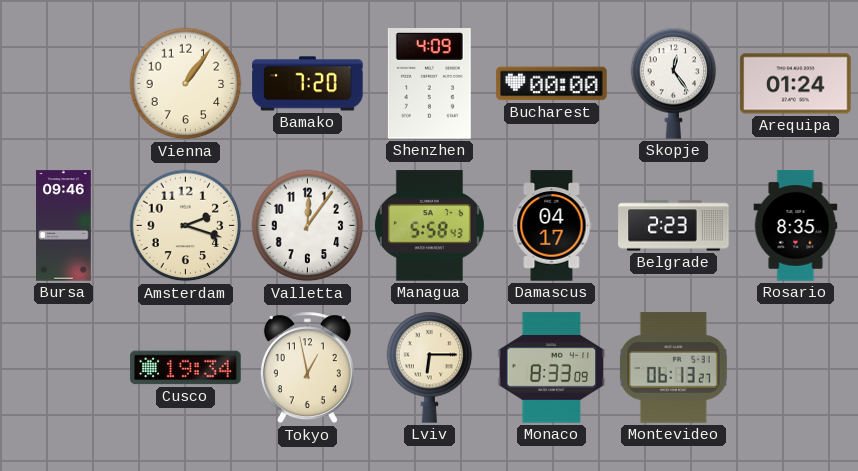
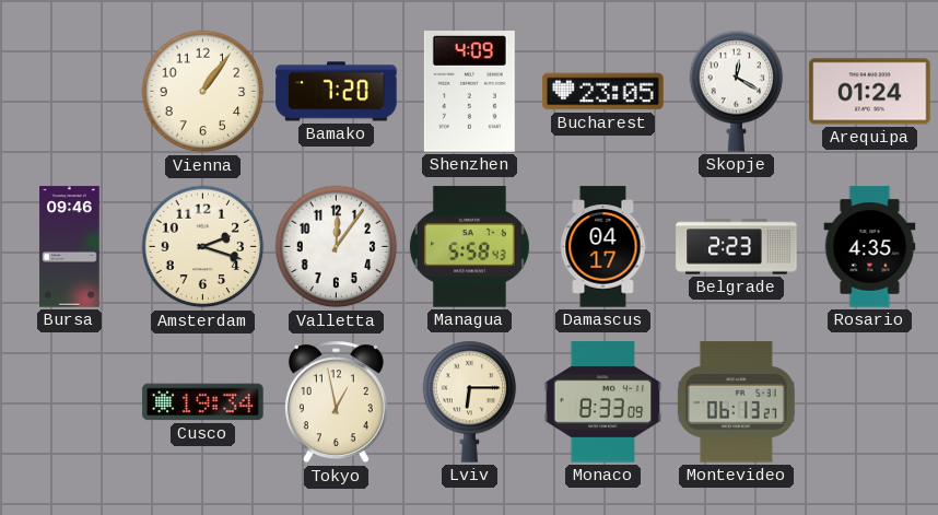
Bucharest: 00:00 -> 23:05
Skopje: 12:24 -> 12:20
Rosario: 8:35 -> 4:35
